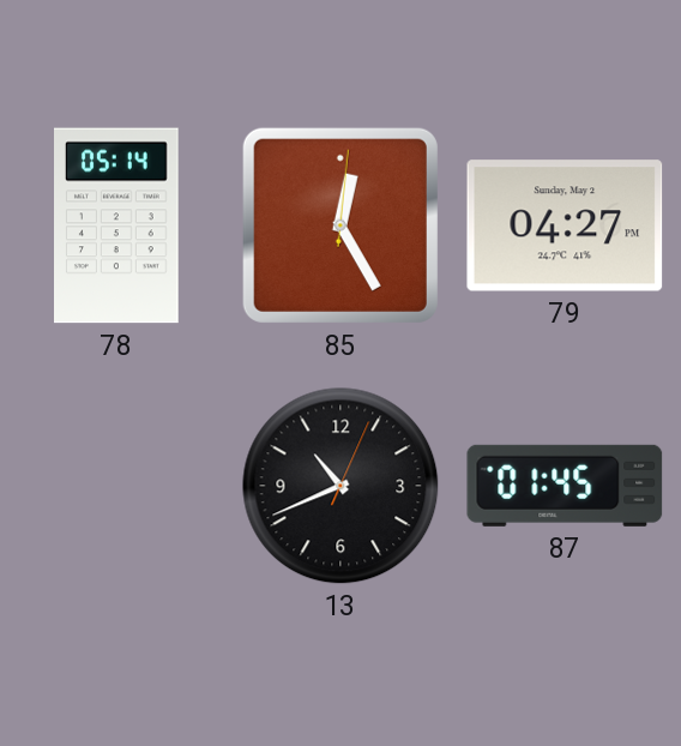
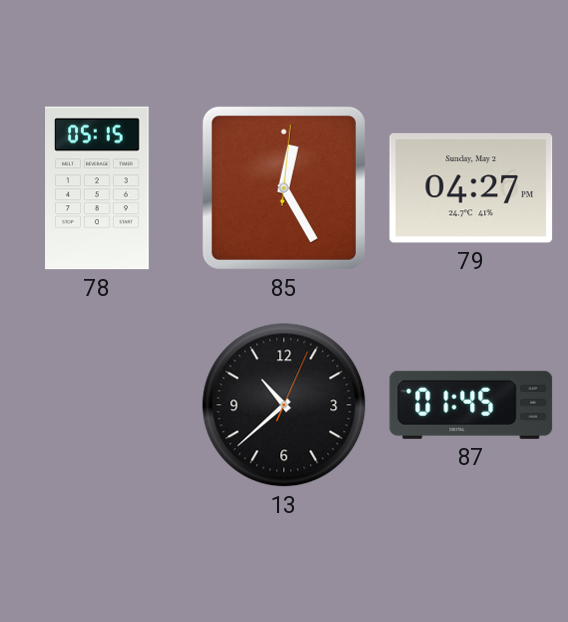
78: 05:14 -> 05:15
13: 10:41 -> 10:38
